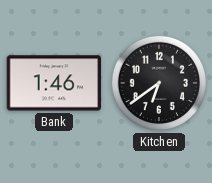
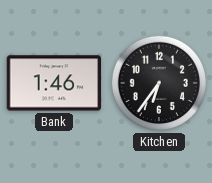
Kitchen: 6:39 -> 6:36
